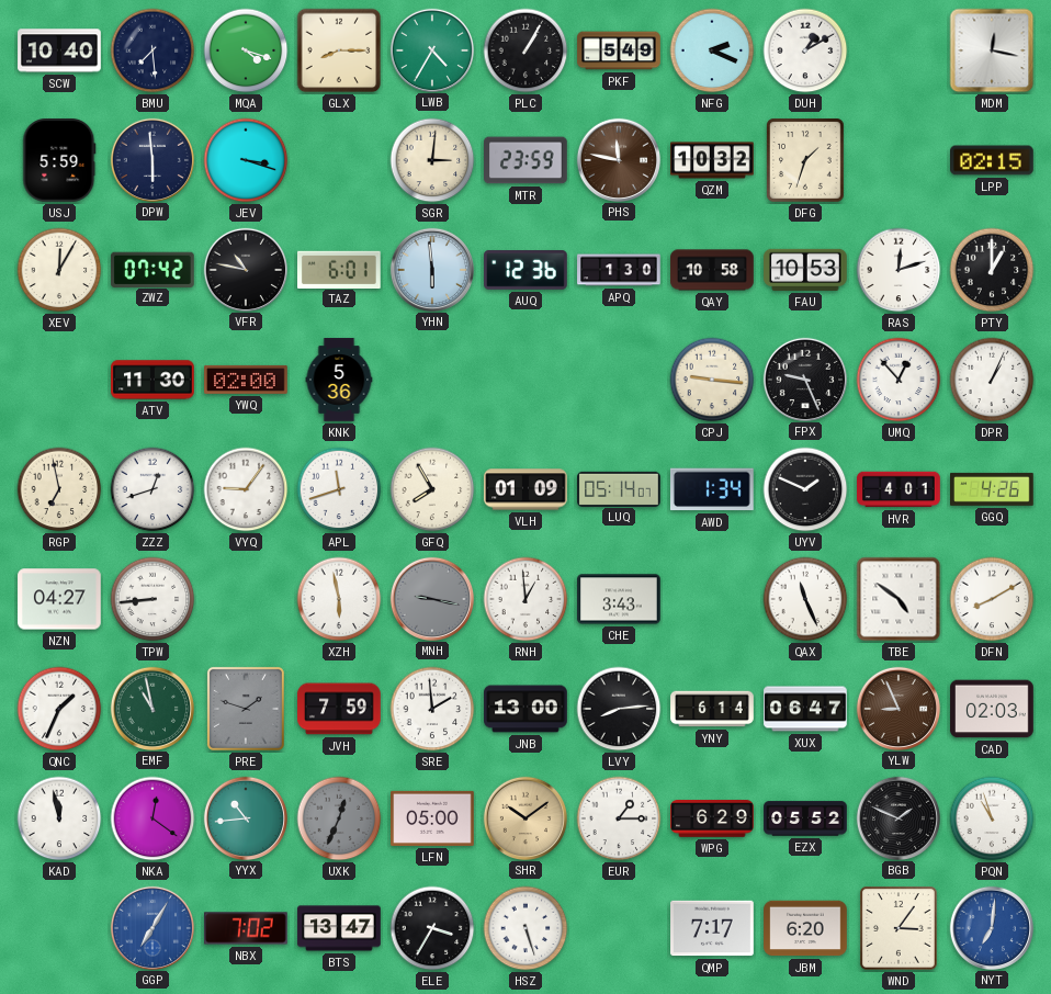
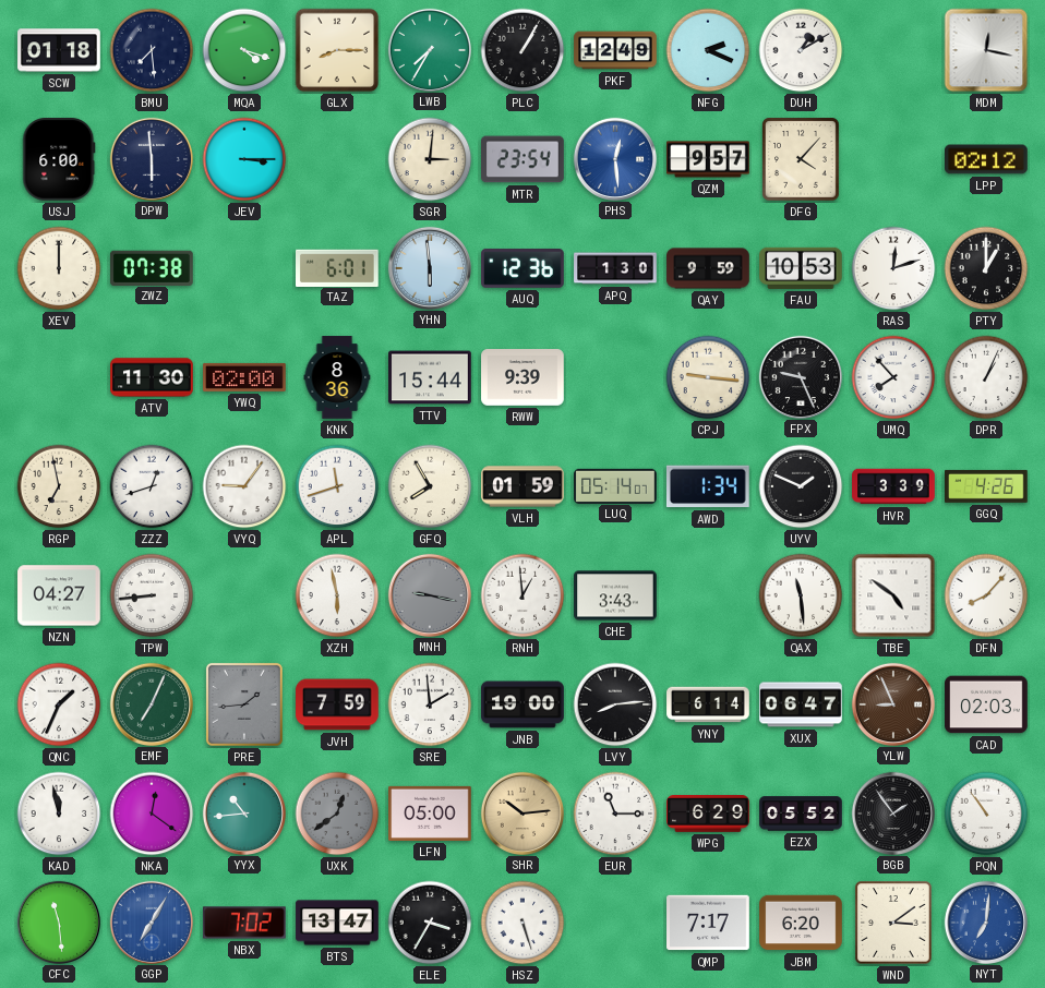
SCW: 10:40 -> 01:18
LWB: 4:35 -> 7:35
PKF: 5:49 -> 12:49
USJ: 5:59 -> 6:00
JEV: 3:18 -> 3:15
MTR: 23:59 -> 23:54
PHS: 11:47 -> 12:29
PHS dial: brown -> blue
QZM: 10:32 -> 9:57
DFG: 1:33 -> 4:07
LPP: 02:15 -> 02:12
XEV: 12:05 -> 12:00
ZWZ: 07:42 -> 07:38
VFR: 10:47 -> none
QAY: 10:58 -> 9:59
KNK: 5:36 -> 8:36
TTV: none -> 15:44
RWW: none -> 9:39
UMQ: 12:53 -> 7:53
VLH: 01:09 -> 01:59
HVR: 4:01 -> 3:39
QAX: 11:26 -> 11:29
DFN: 8:10 -> 8:07
EMF: 10:58 -> 7:04
PRE: 1:48 -> 1:44
JNB: 13:00 -> 19:00
UXK: 12:34 -> 12:39
SHR: 10:09 -> 10:14
EUR: 1:15 -> 11:15
BGB: 1:49 -> 1:54
PQN: 10:57 -> 10:54
CFC: none -> 11:29
WND: 3:06 -> 3:09
